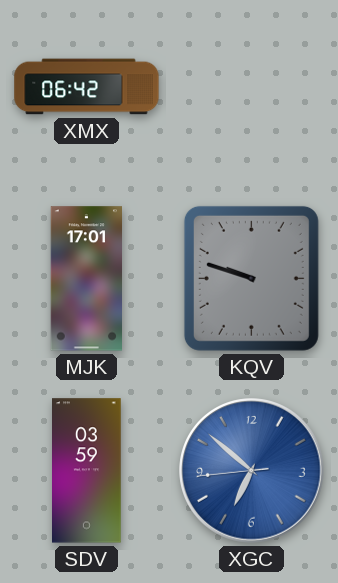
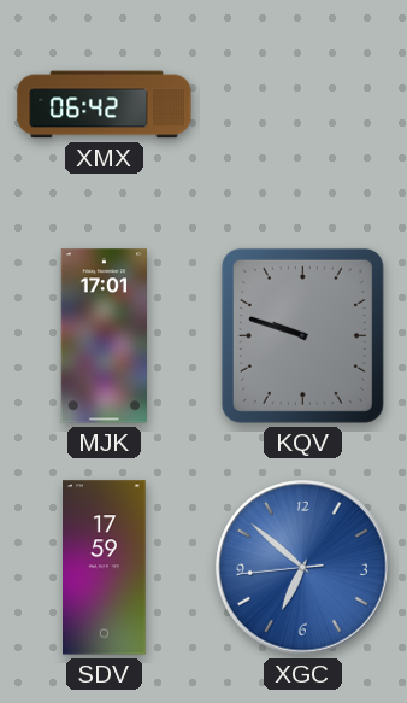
SDV: 03:59 -> 17:59
